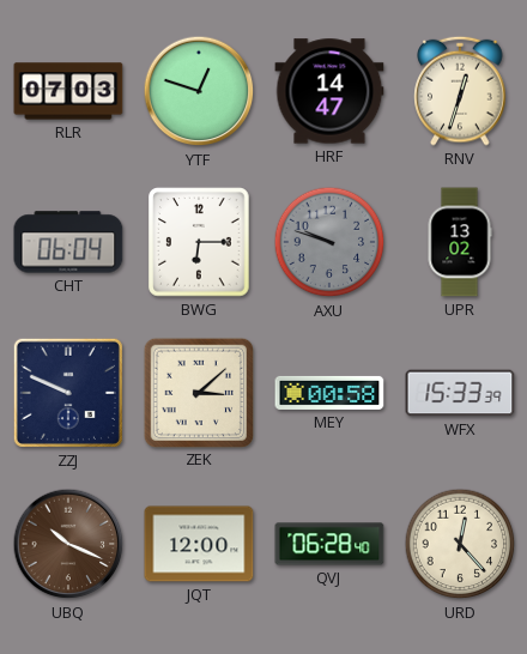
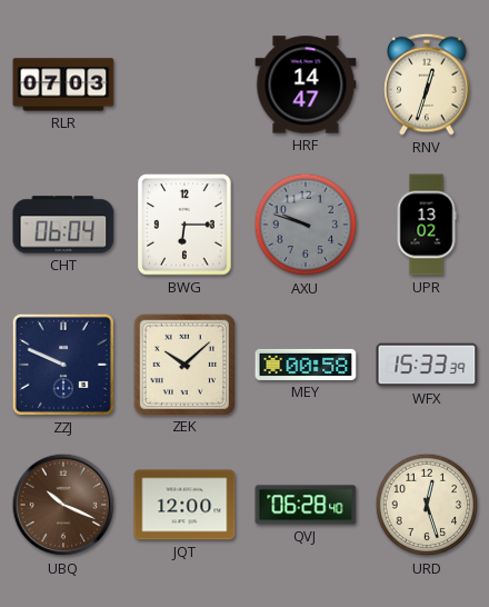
YTF: 12:48 -> none
ZEK: 3:08 -> 10:08
URD: 12:23 -> 12:27
